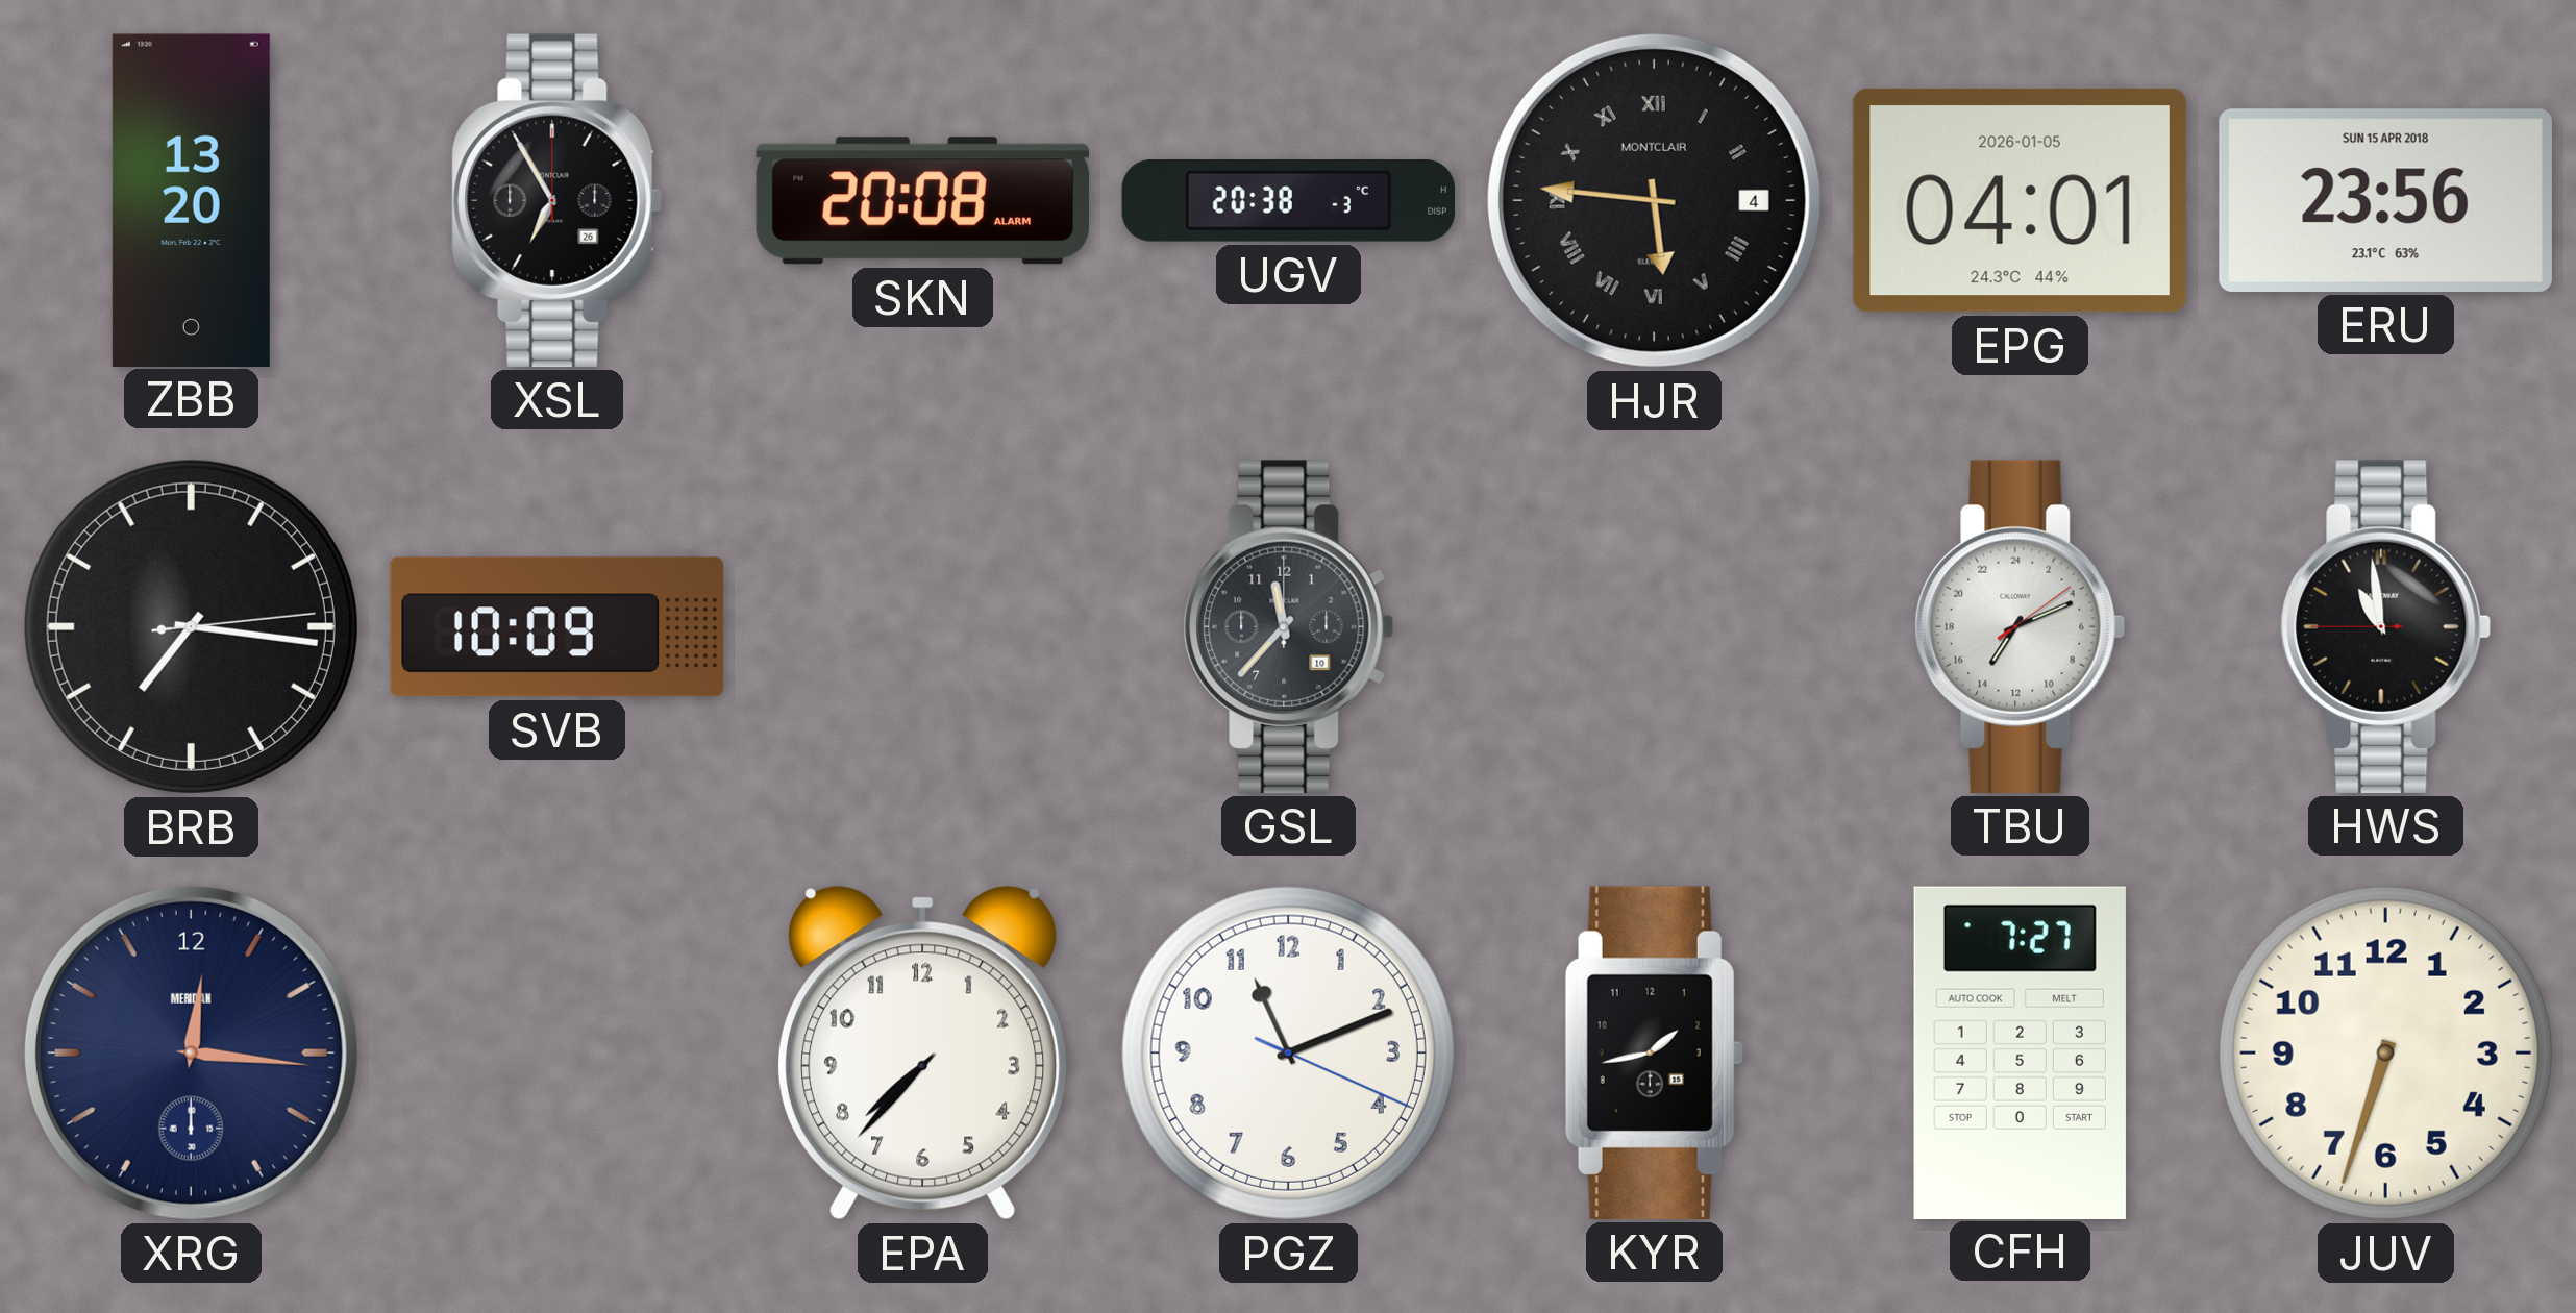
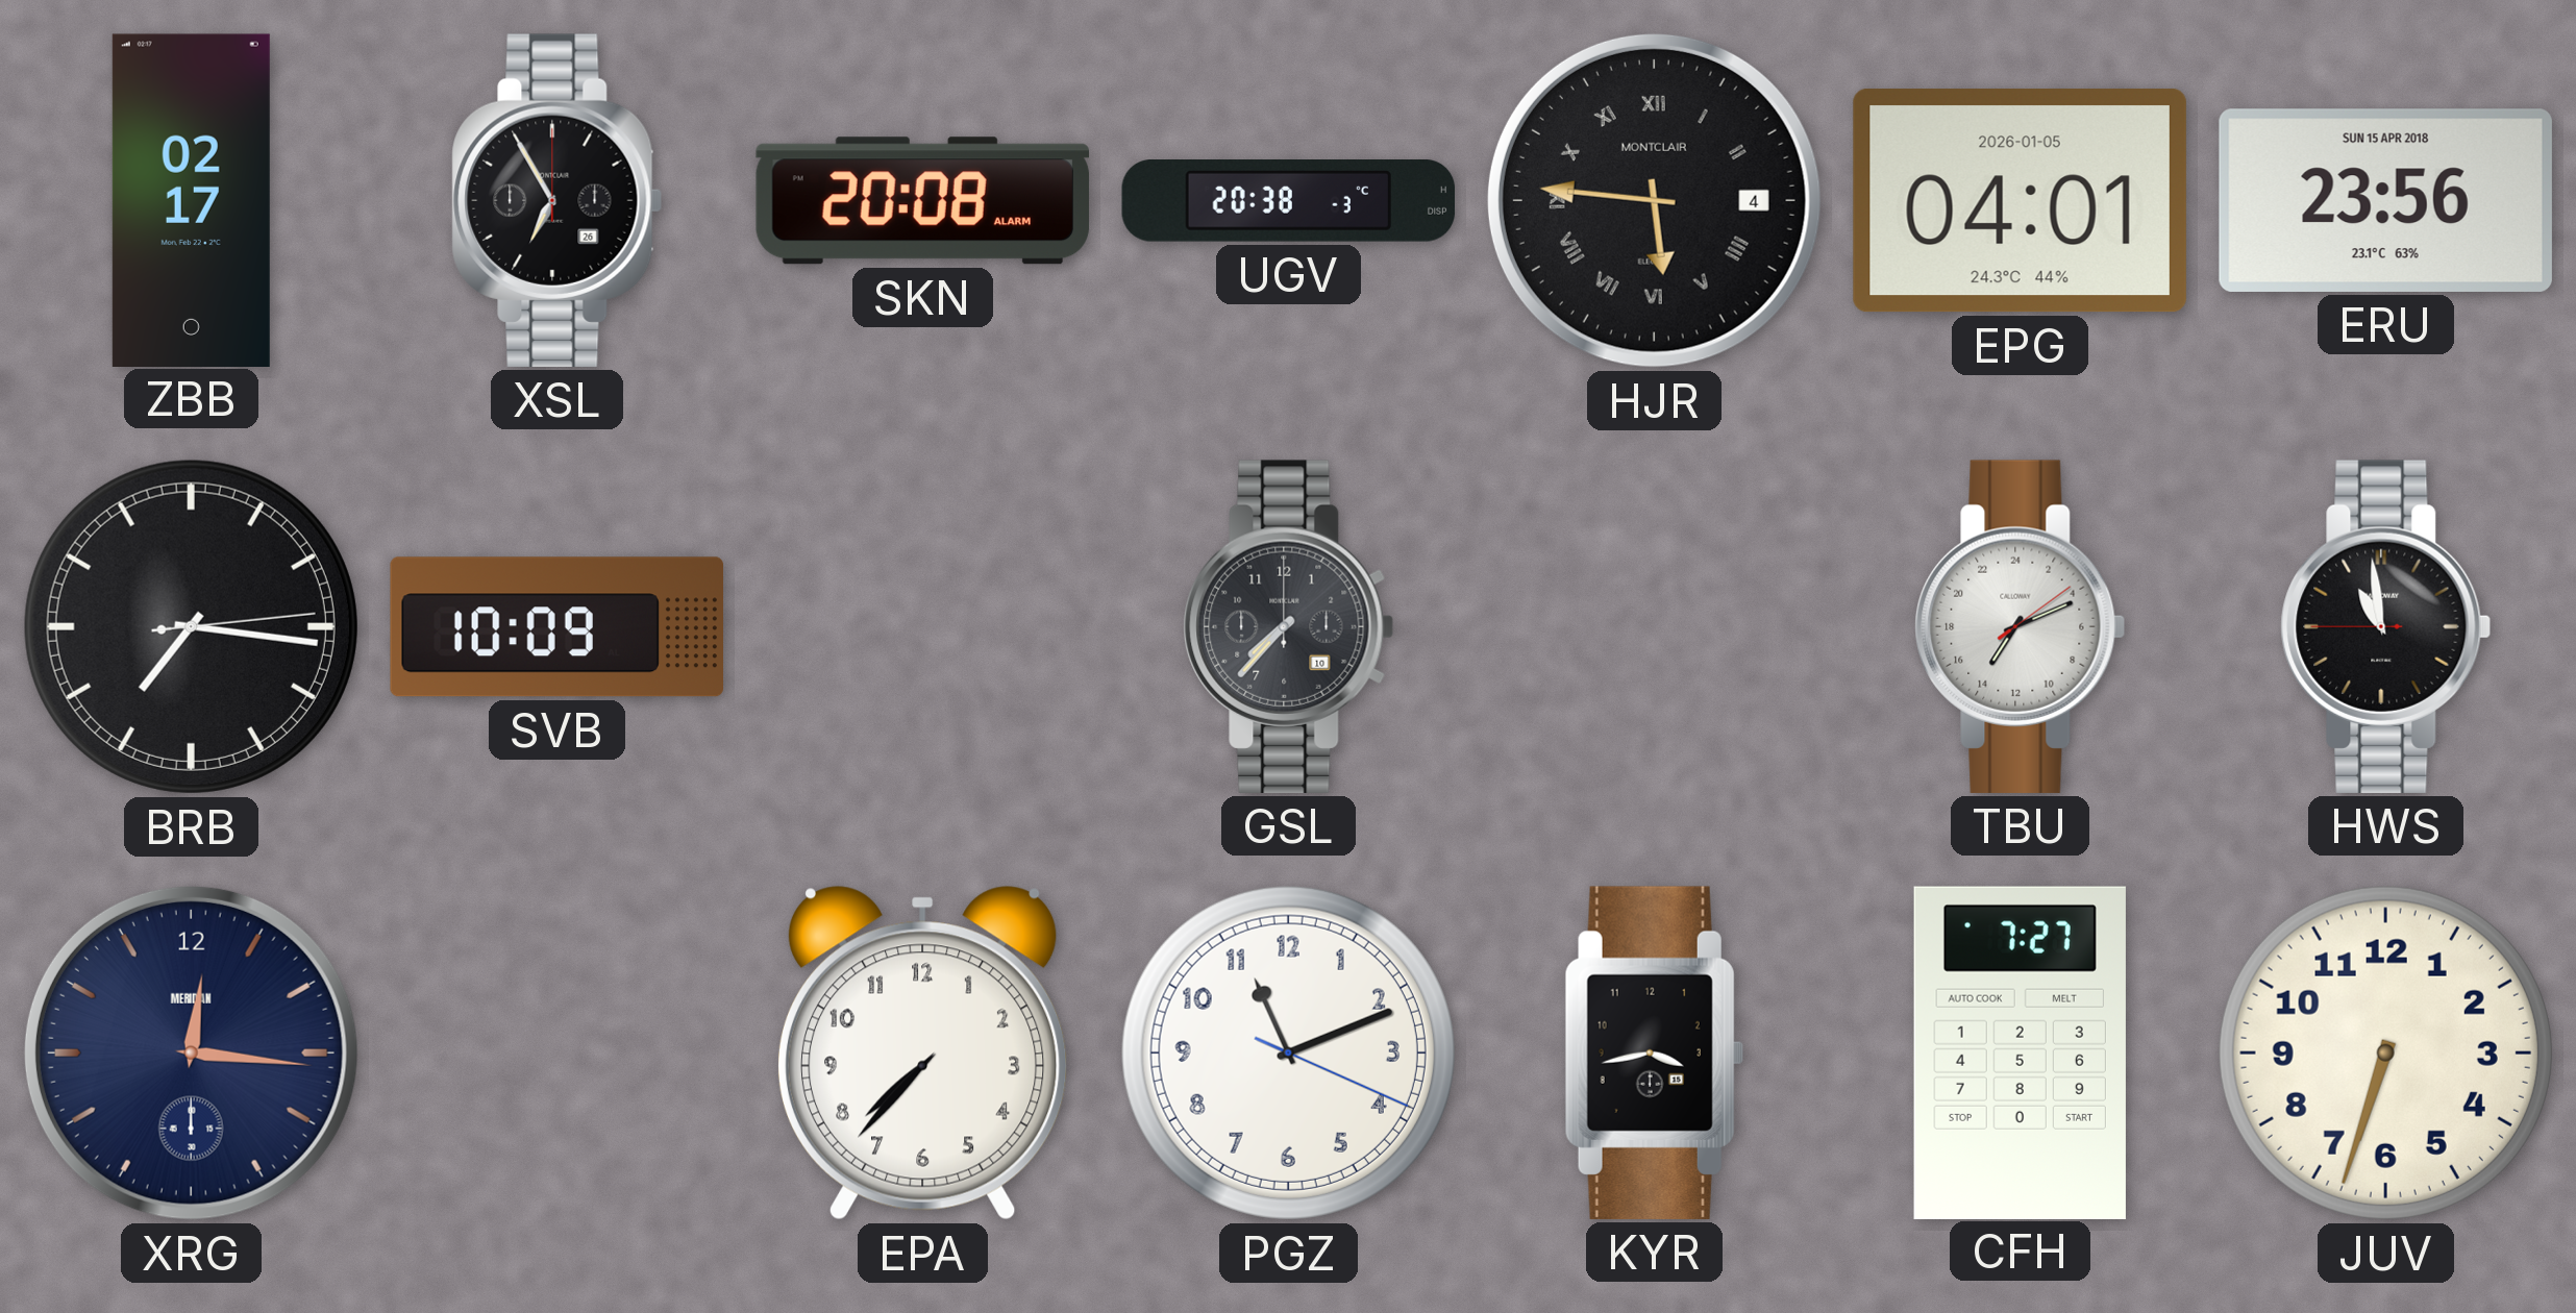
ZBB: 13:20 -> 02:17
GSL: 11:37 -> 7:37
KYR: 1:43 -> 3:43
